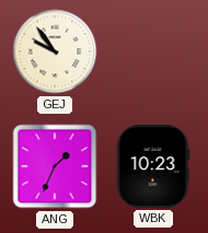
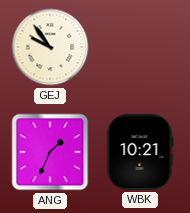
WBK: 10:23 -> 10:21
